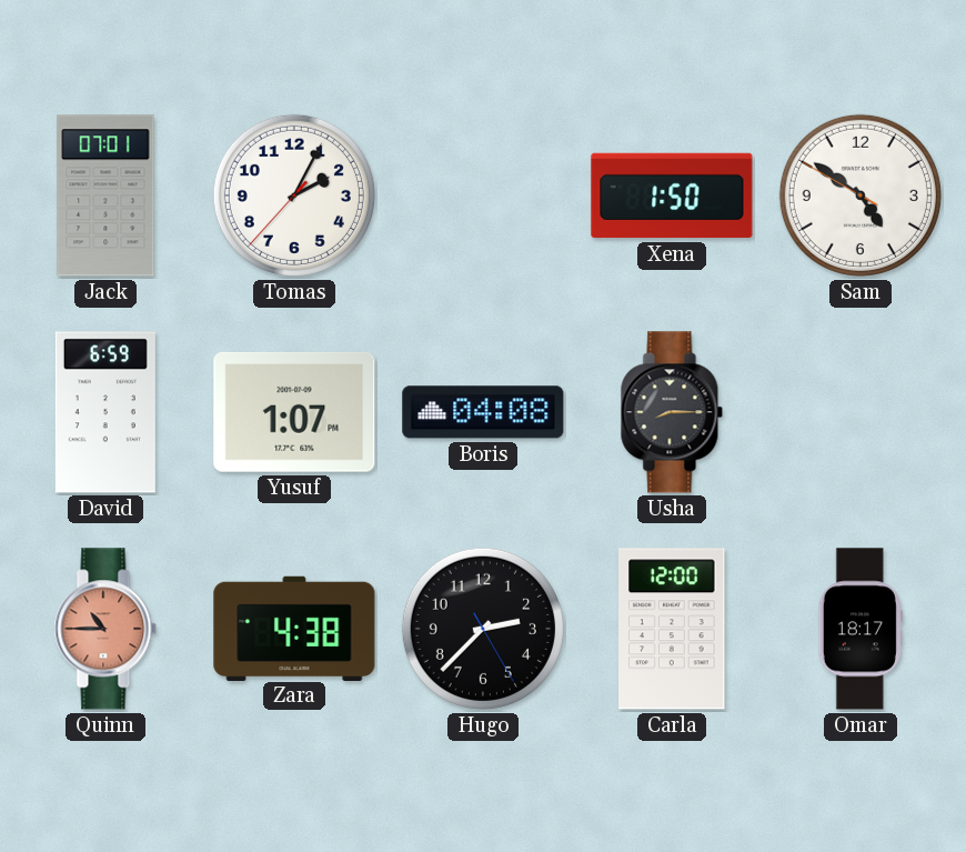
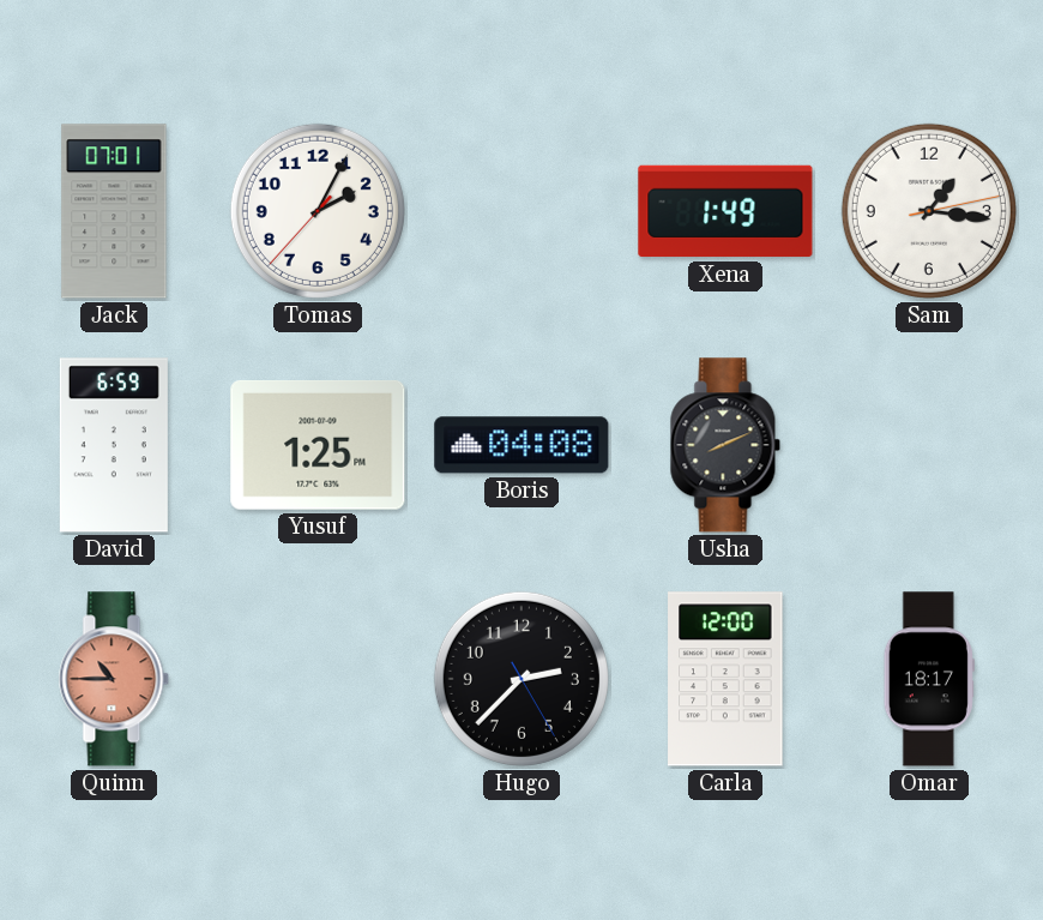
Xena: 1:50 -> 1:49
Sam: 4:50 -> 1:16
Yusuf: 1:07 -> 1:25
Usha: 8:15 -> 8:11
Zara: 4:38 -> none
